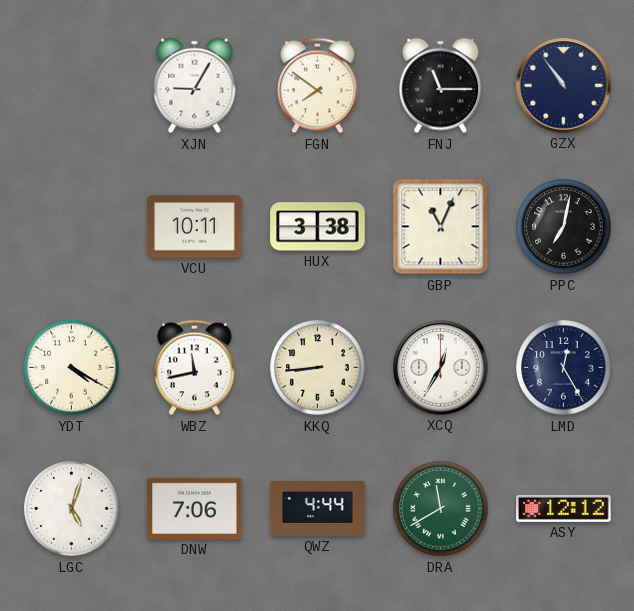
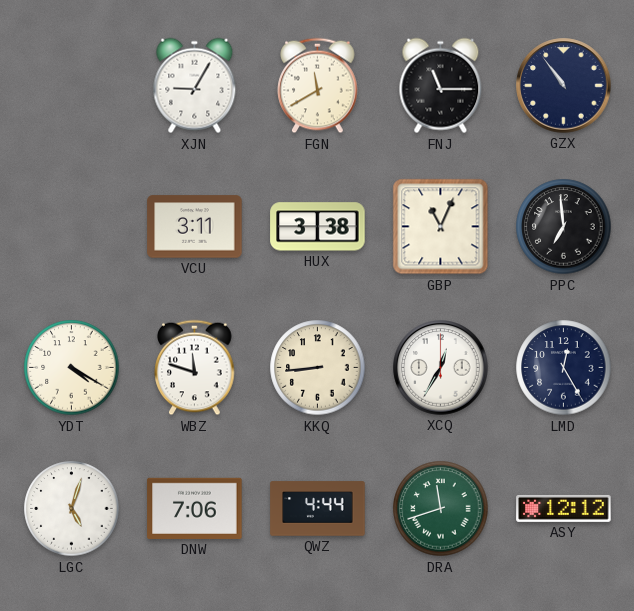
FGN: 7:51 -> 11:40
VCU: 10:11 -> 3:11
PPC: 7:02 -> 6:59
WBZ: 11:43 -> 11:48
DRA: 11:40 -> 11:42
